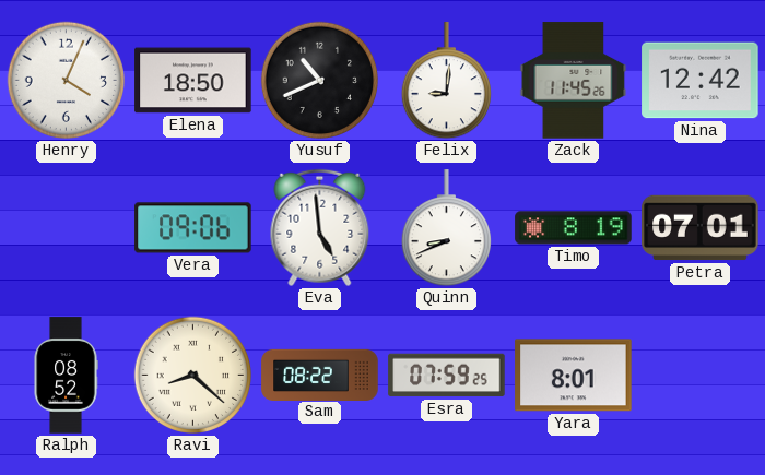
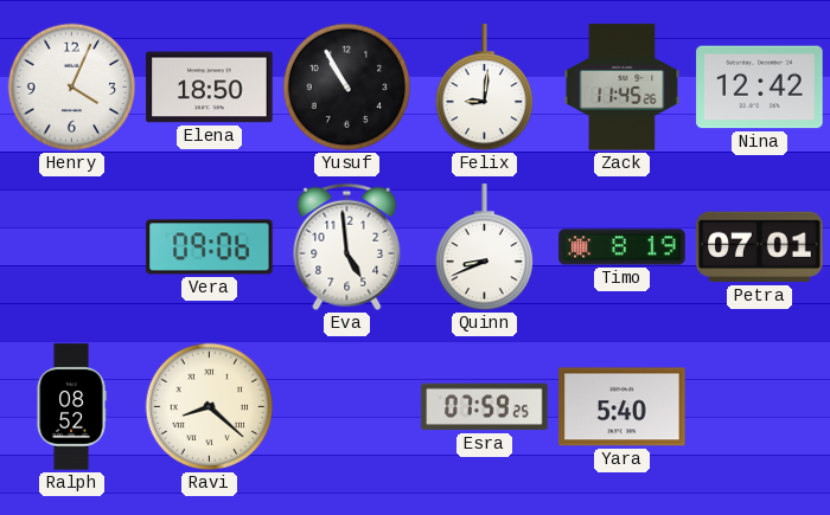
Yusuf: 10:41 -> 10:55
Sam: 08:22 -> none
Yara: 8:01 -> 5:40
